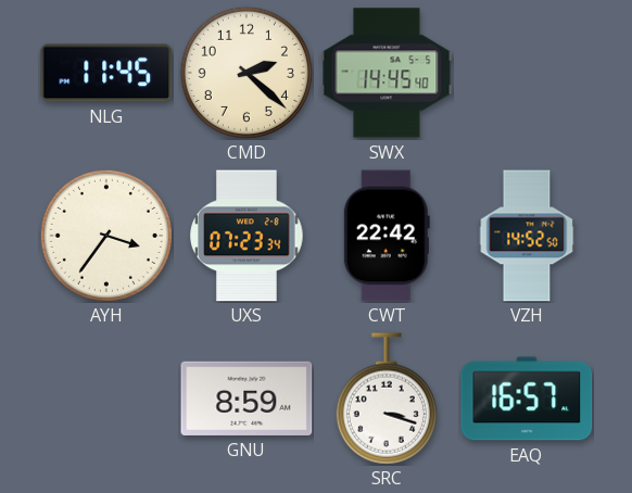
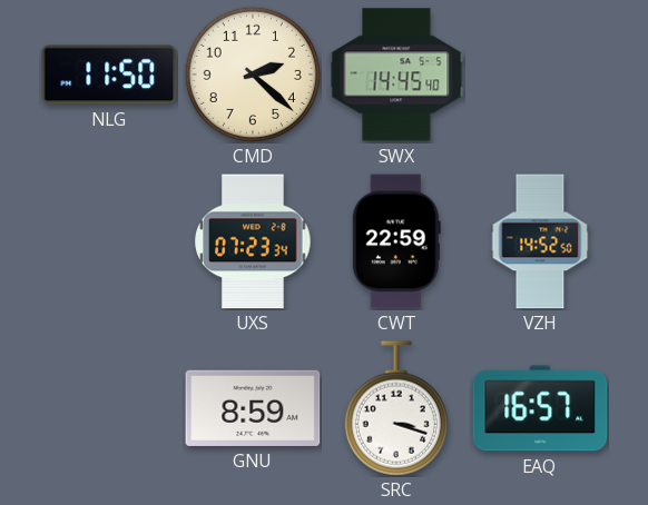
NLG: 11:45 -> 11:50
AYH: 3:36 -> none
CWT: 22:42 -> 22:59
